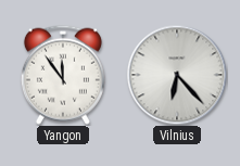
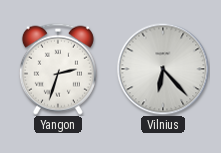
Yangon: 11:54 -> 2:33
